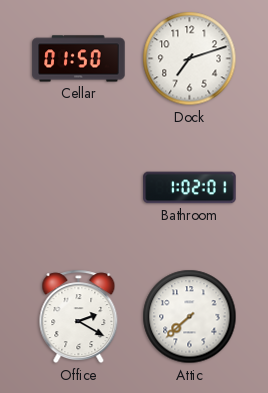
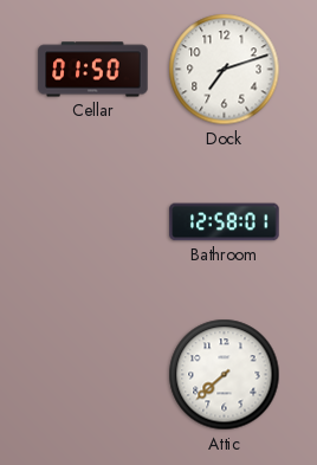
Bathroom: 1:02 -> 12:58
Office: 2:20 -> none
